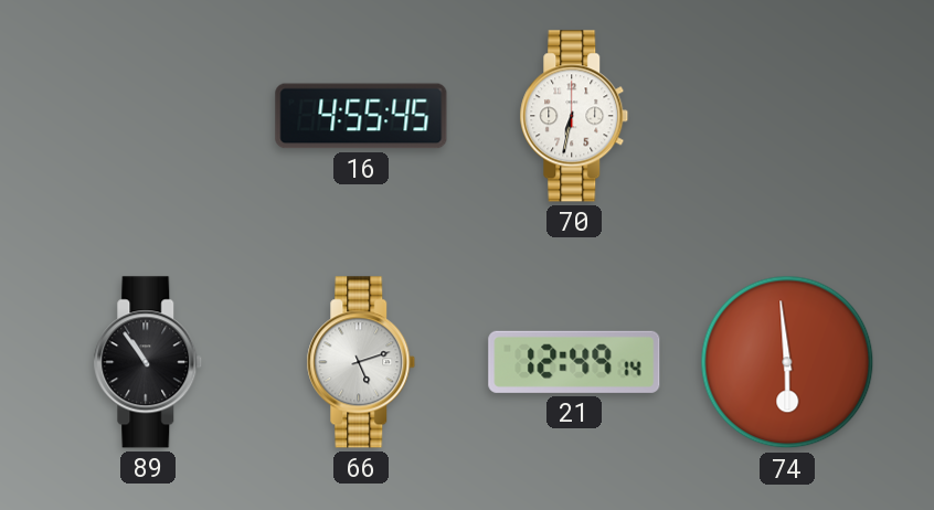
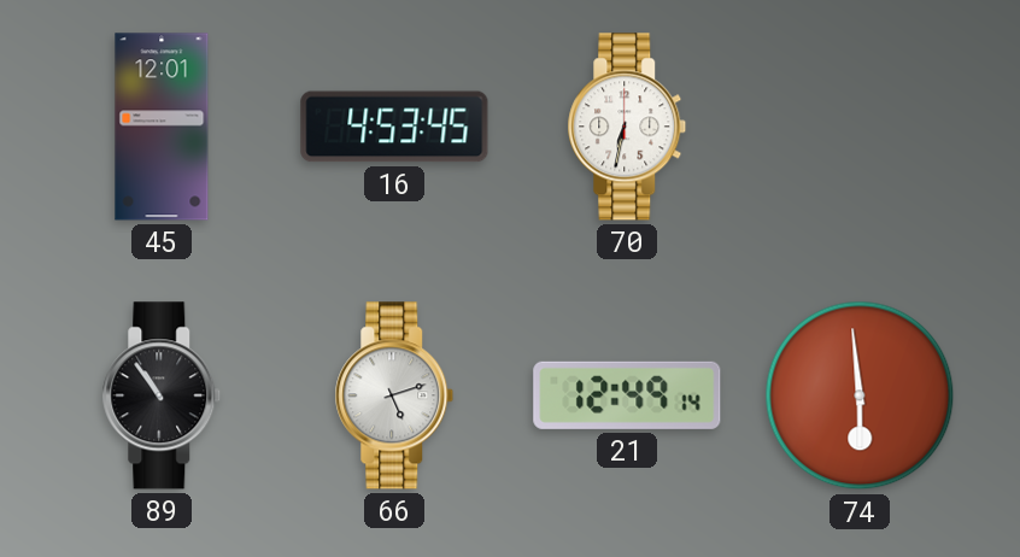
45: none -> 12:01
16: 4:55 -> 4:53
